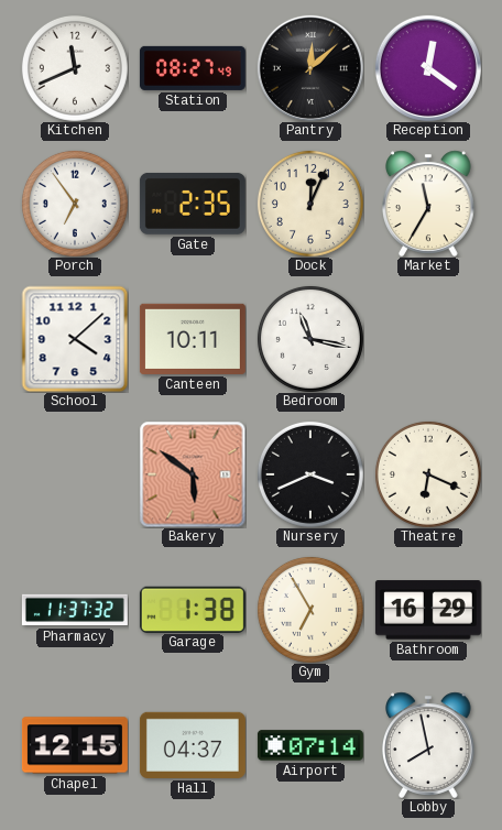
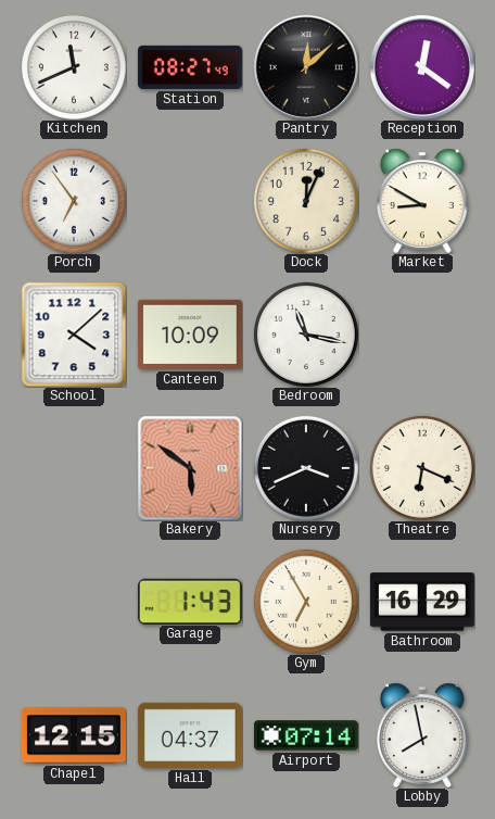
Gate: 2:35 -> none
Market: 11:35 -> 8:50
Canteen: 10:11 -> 10:09
Pharmacy: 11:37 -> none
Garage: 1:38 -> 1:43
